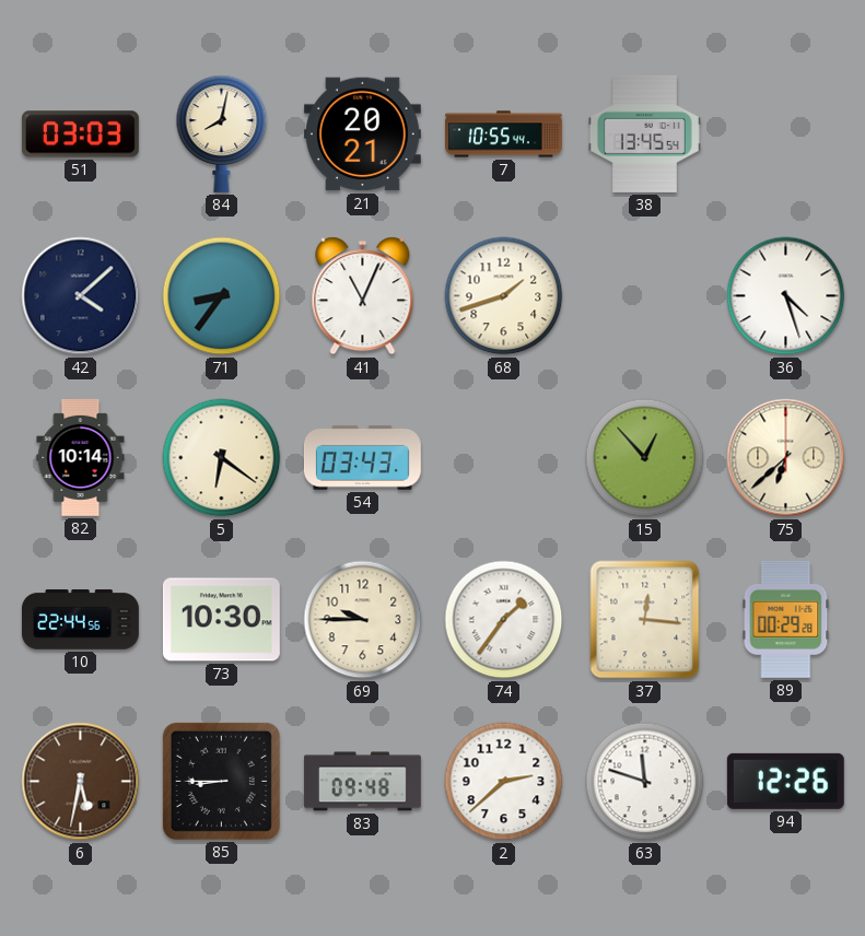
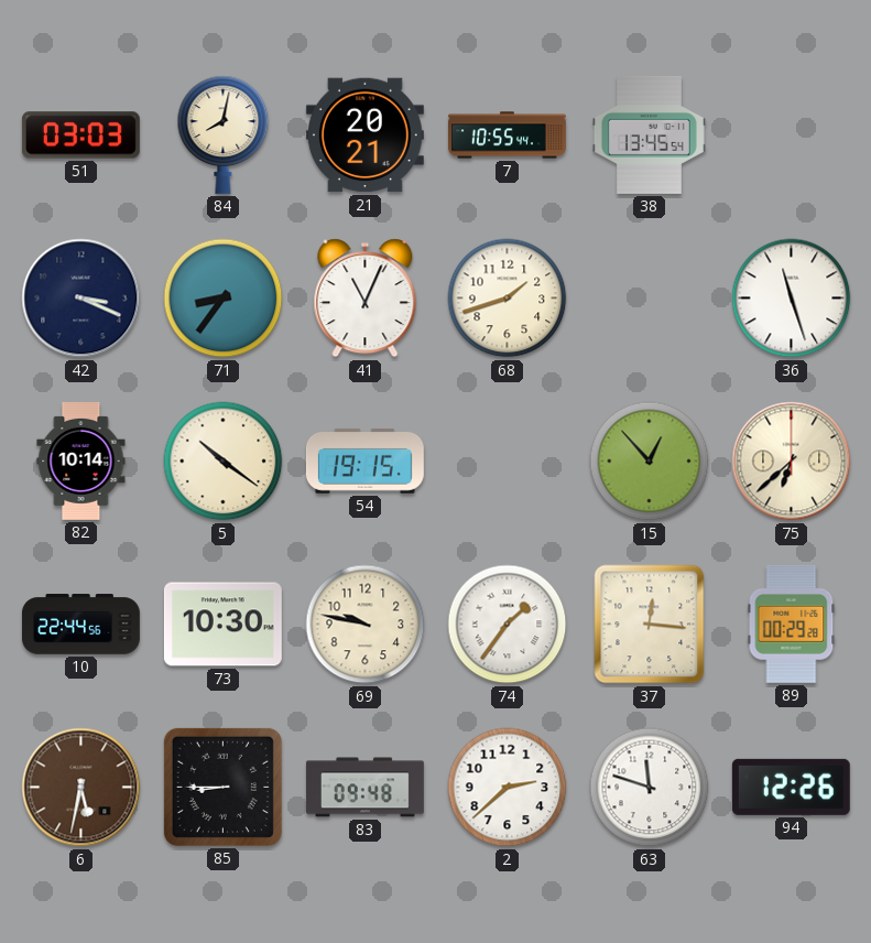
42: 4:08 -> 3:19
36: 4:27 -> 11:27
5: 6:21 -> 10:21
54: 03:43 -> 19:15
69: 9:45 -> 9:47
